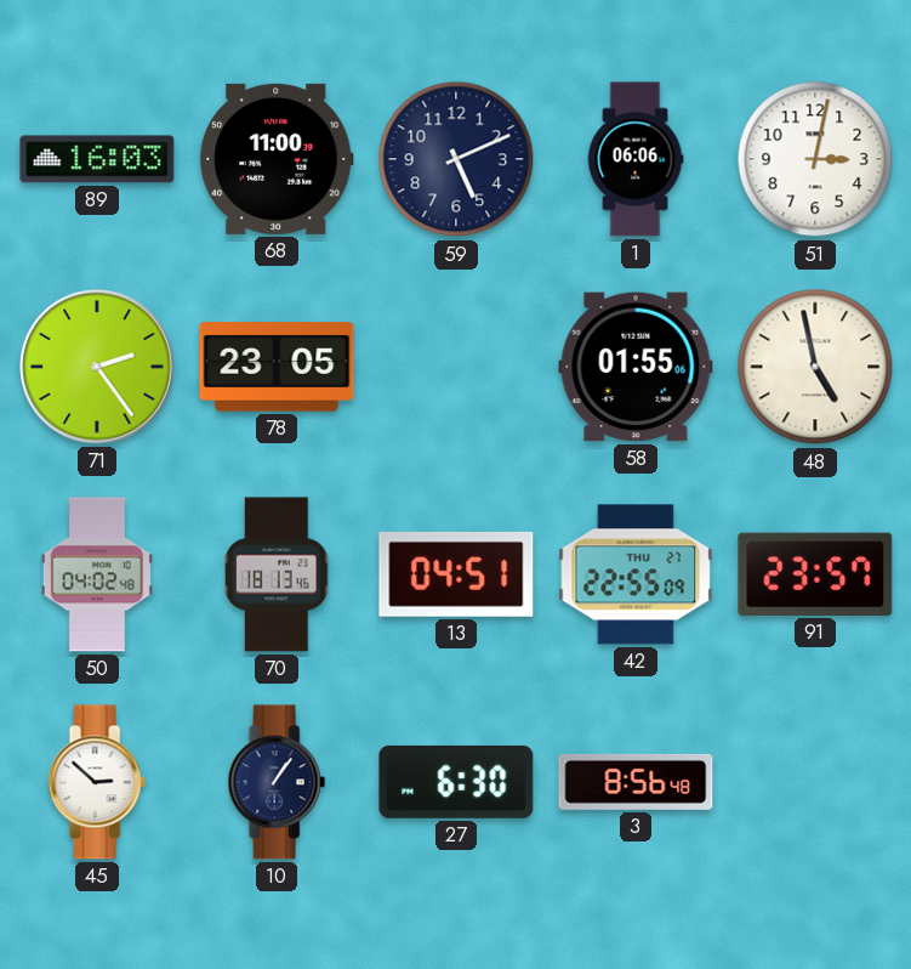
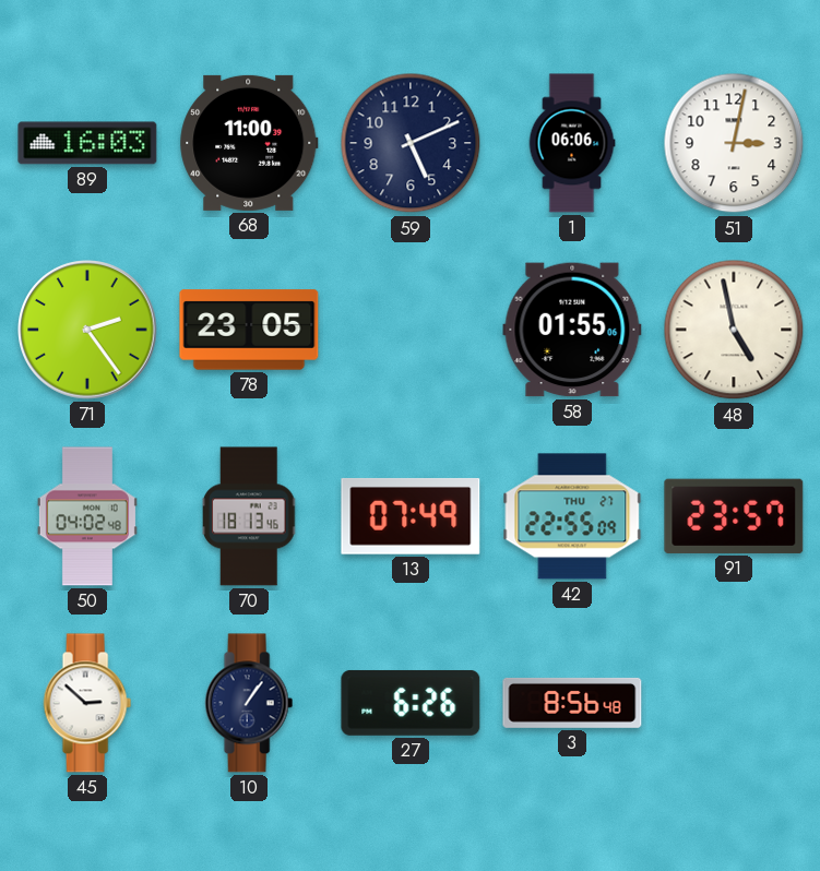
13: 04:51 -> 07:49
27: 6:30 -> 6:26
